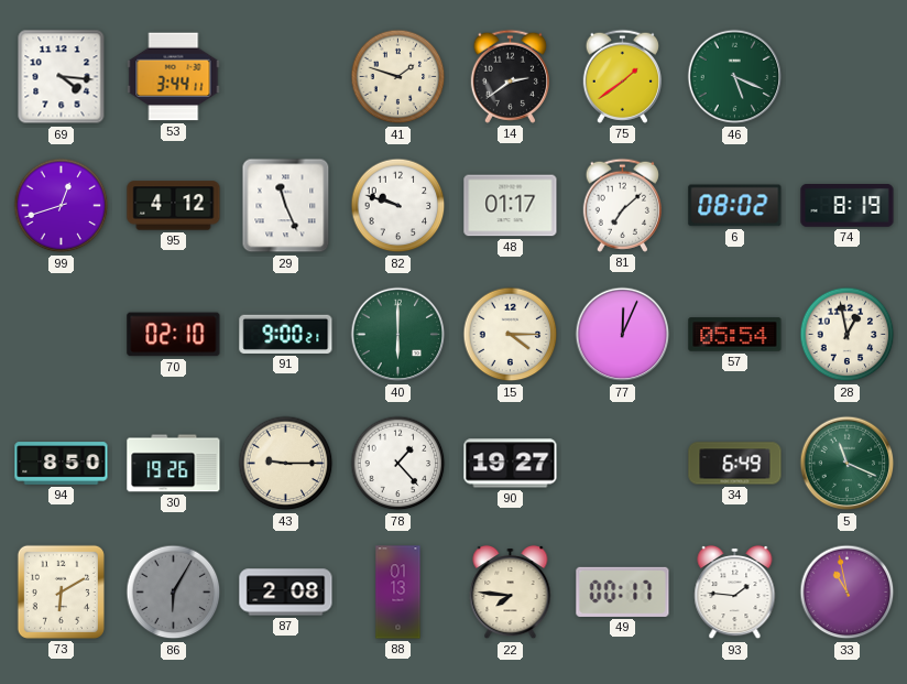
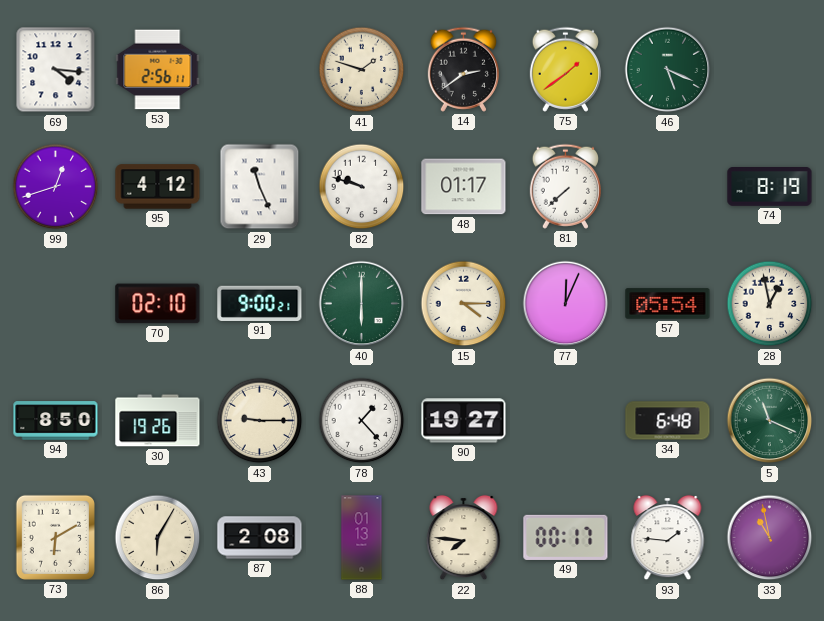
53: 3:44 -> 2:56
81: 7:08 -> 7:38
6: 08:02 -> none
34: 6:49 -> 6:48
86 dial: grey -> cream
